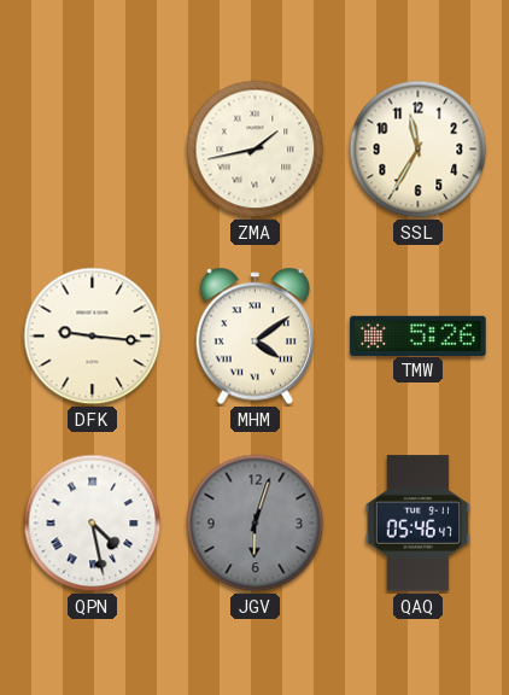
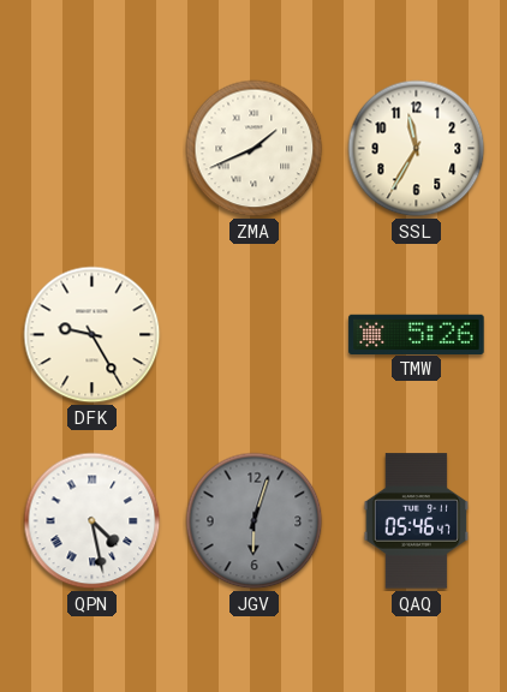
ZMA: 1:43 -> 1:41
DFK: 9:16 -> 9:25
MHM: 4:09 -> none
